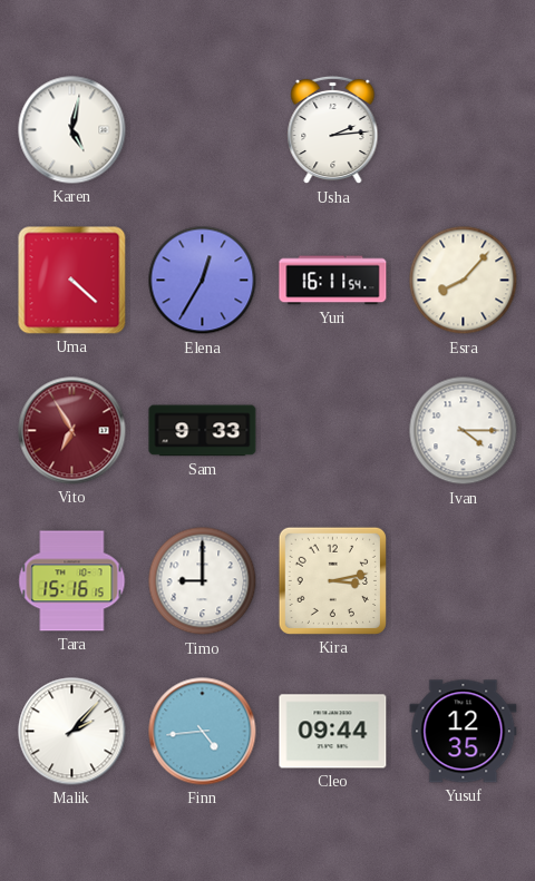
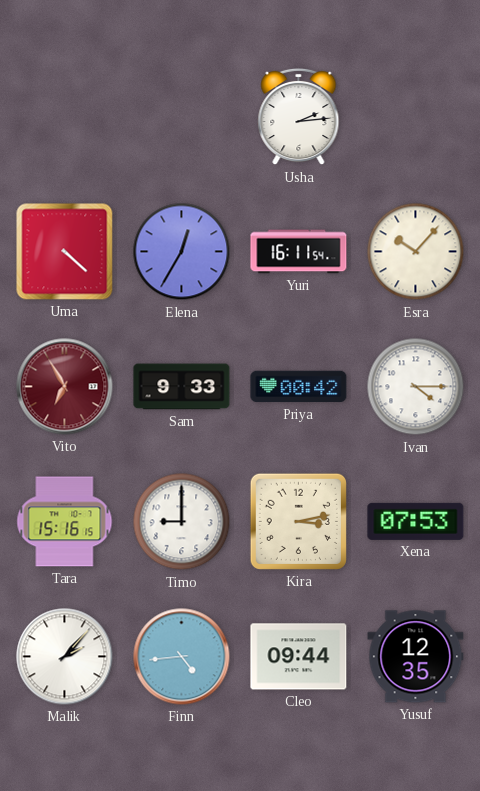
Karen: 5:02 -> none
Esra: 8:07 -> 10:07
Priya: none -> 00:42
Xena: none -> 07:53
